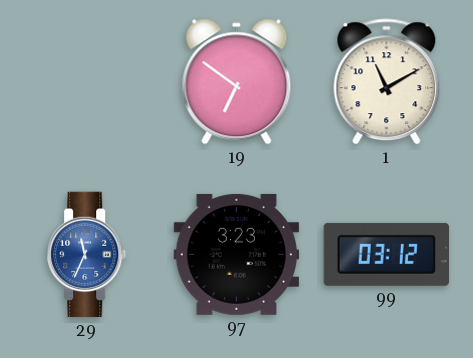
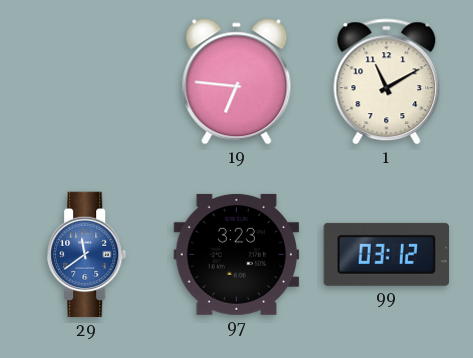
19: 6:51 -> 6:46
29: 11:34 -> 11:39
